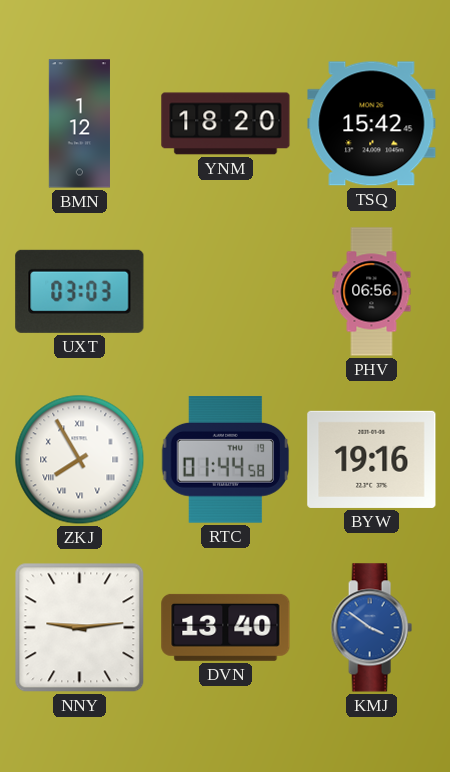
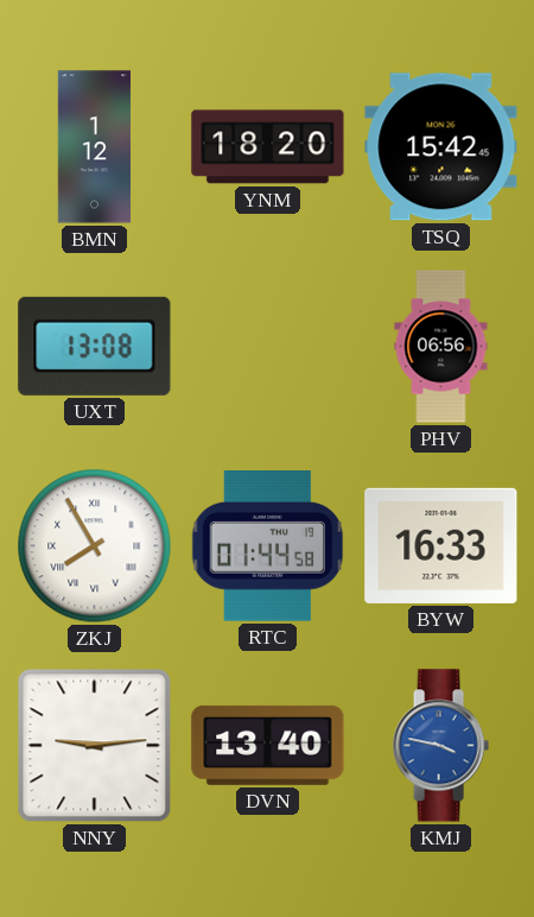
UXT: 03:03 -> 13:08
BYW: 19:16 -> 16:33
KMJ: 3:51 -> 3:47
